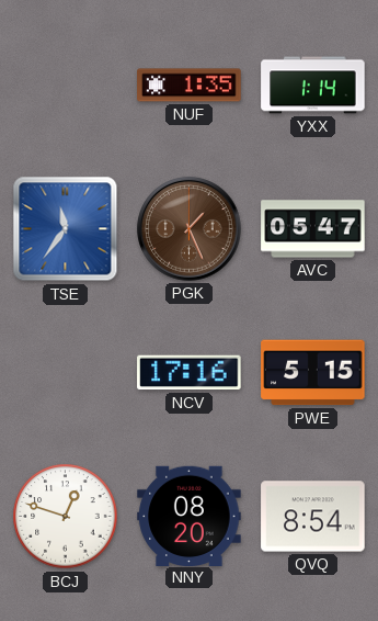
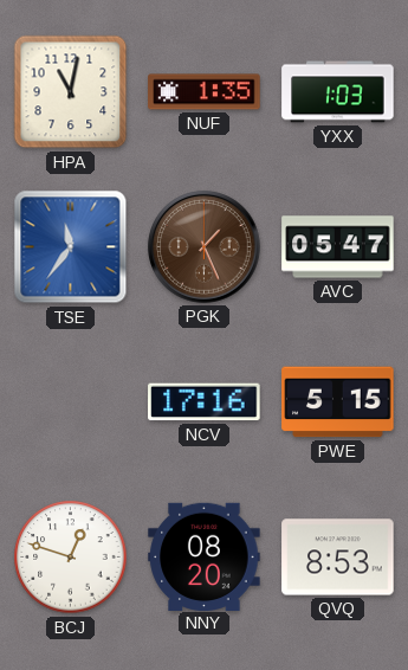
HPA: none -> 11:02
YXX: 1:14 -> 1:03
QVQ: 8:54 -> 8:53
